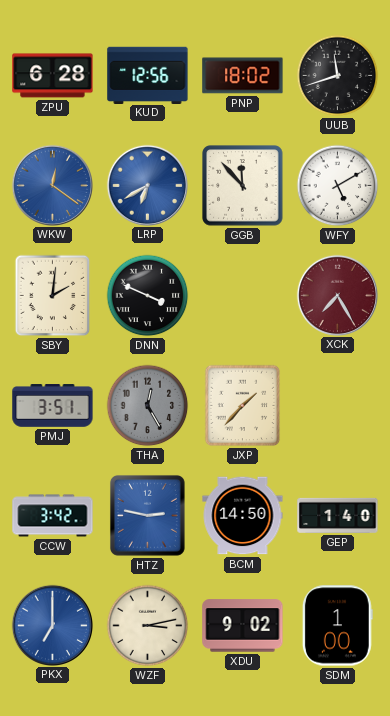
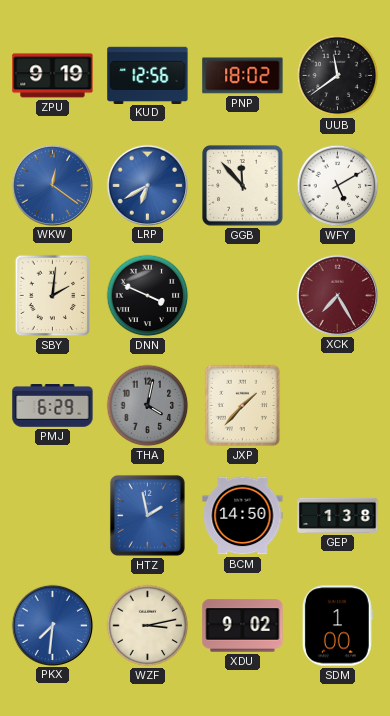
ZPU: 6:28 -> 9:19
UUB: 11:42 -> 11:39
PMJ: 3:51 -> 6:29
THA: 12:25 -> 4:02
CCW: 3:42 -> none
HTZ: 2:47 -> 1:58
GEP: 1:40 -> 1:38
PKX: 7:00 -> 7:31
